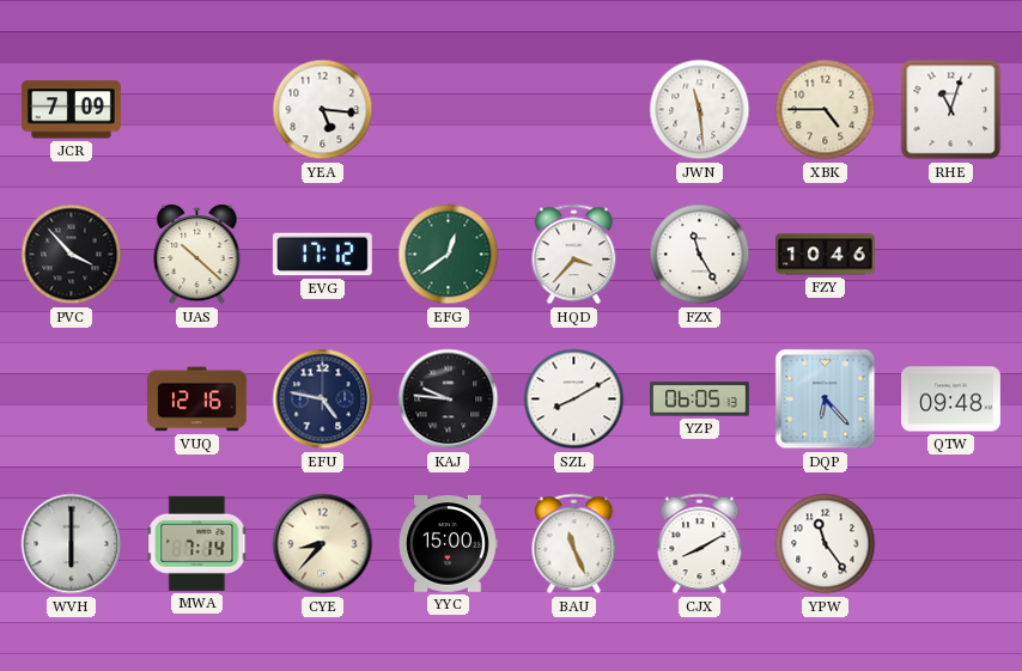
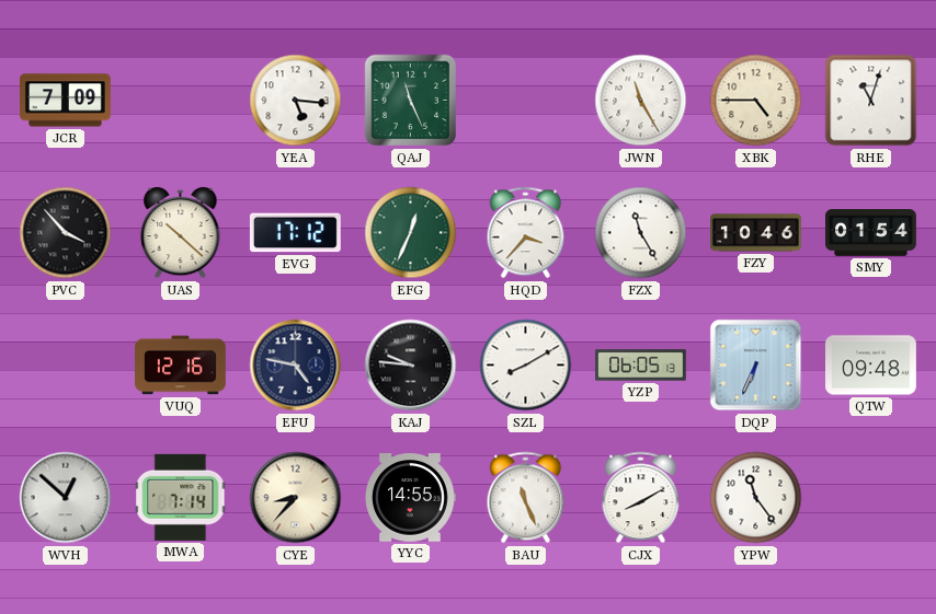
QAJ: none -> 11:26
JWN: 11:29 -> 11:25
EFG: 12:39 -> 12:34
SMY: none -> 01:54
DQP: 6:23 -> 6:34
WVH: 6:00 -> 12:52
YYC: 15:00 -> 14:55
